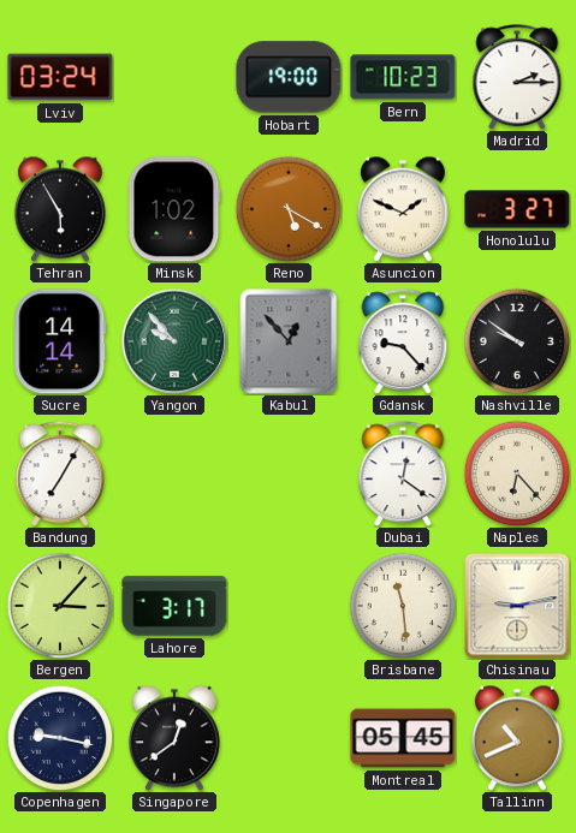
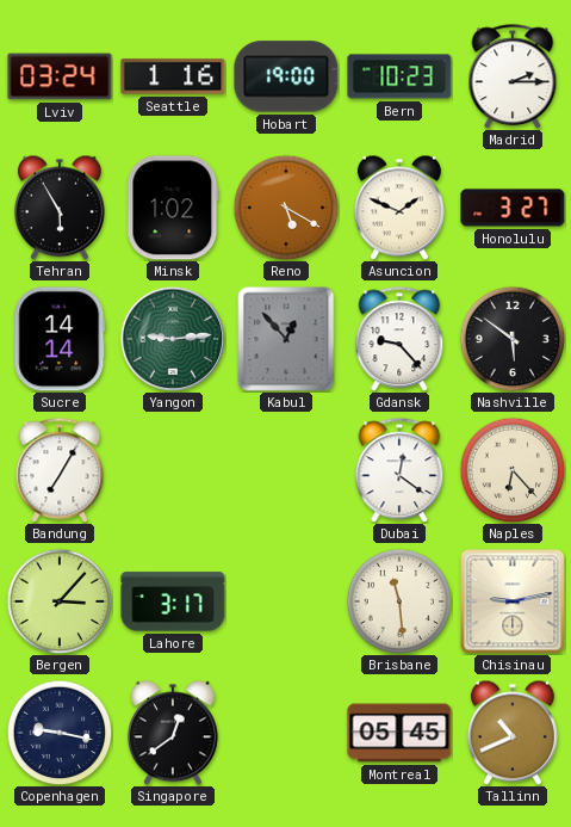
Seattle: none -> 1:16
Yangon: 9:53 -> 9:14
Nashville: 9:51 -> 5:51
